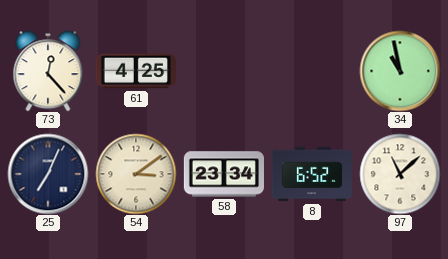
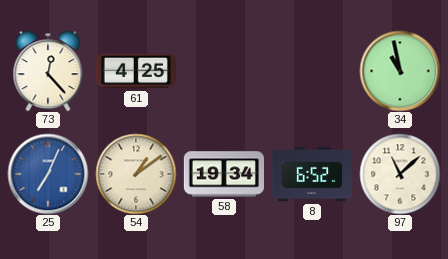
25 dial: navy -> blue
54: 3:09 -> 1:09
58: 23:34 -> 19:34
